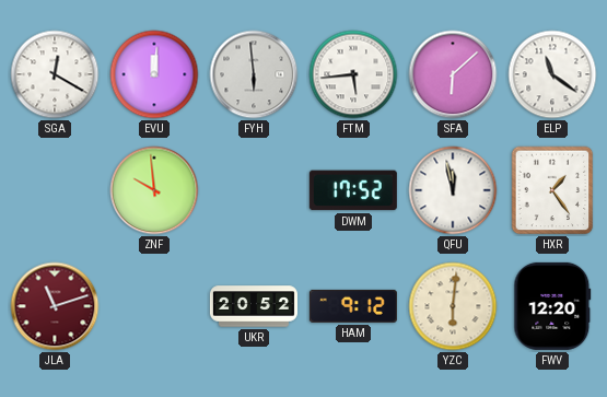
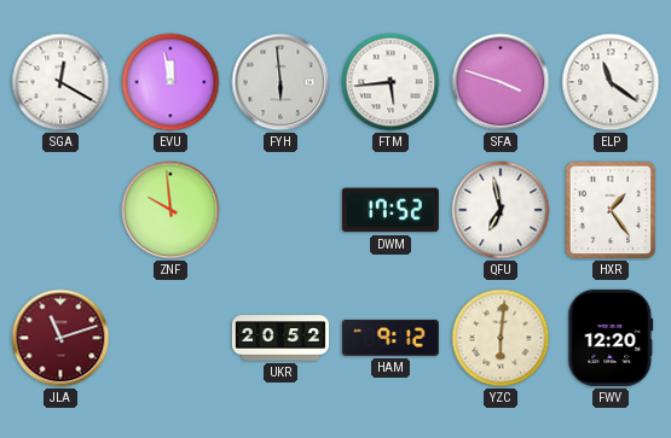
EVU: 12:01 -> 11:58
SFA: 6:08 -> 3:48
QFU: 11:58 -> 6:58
